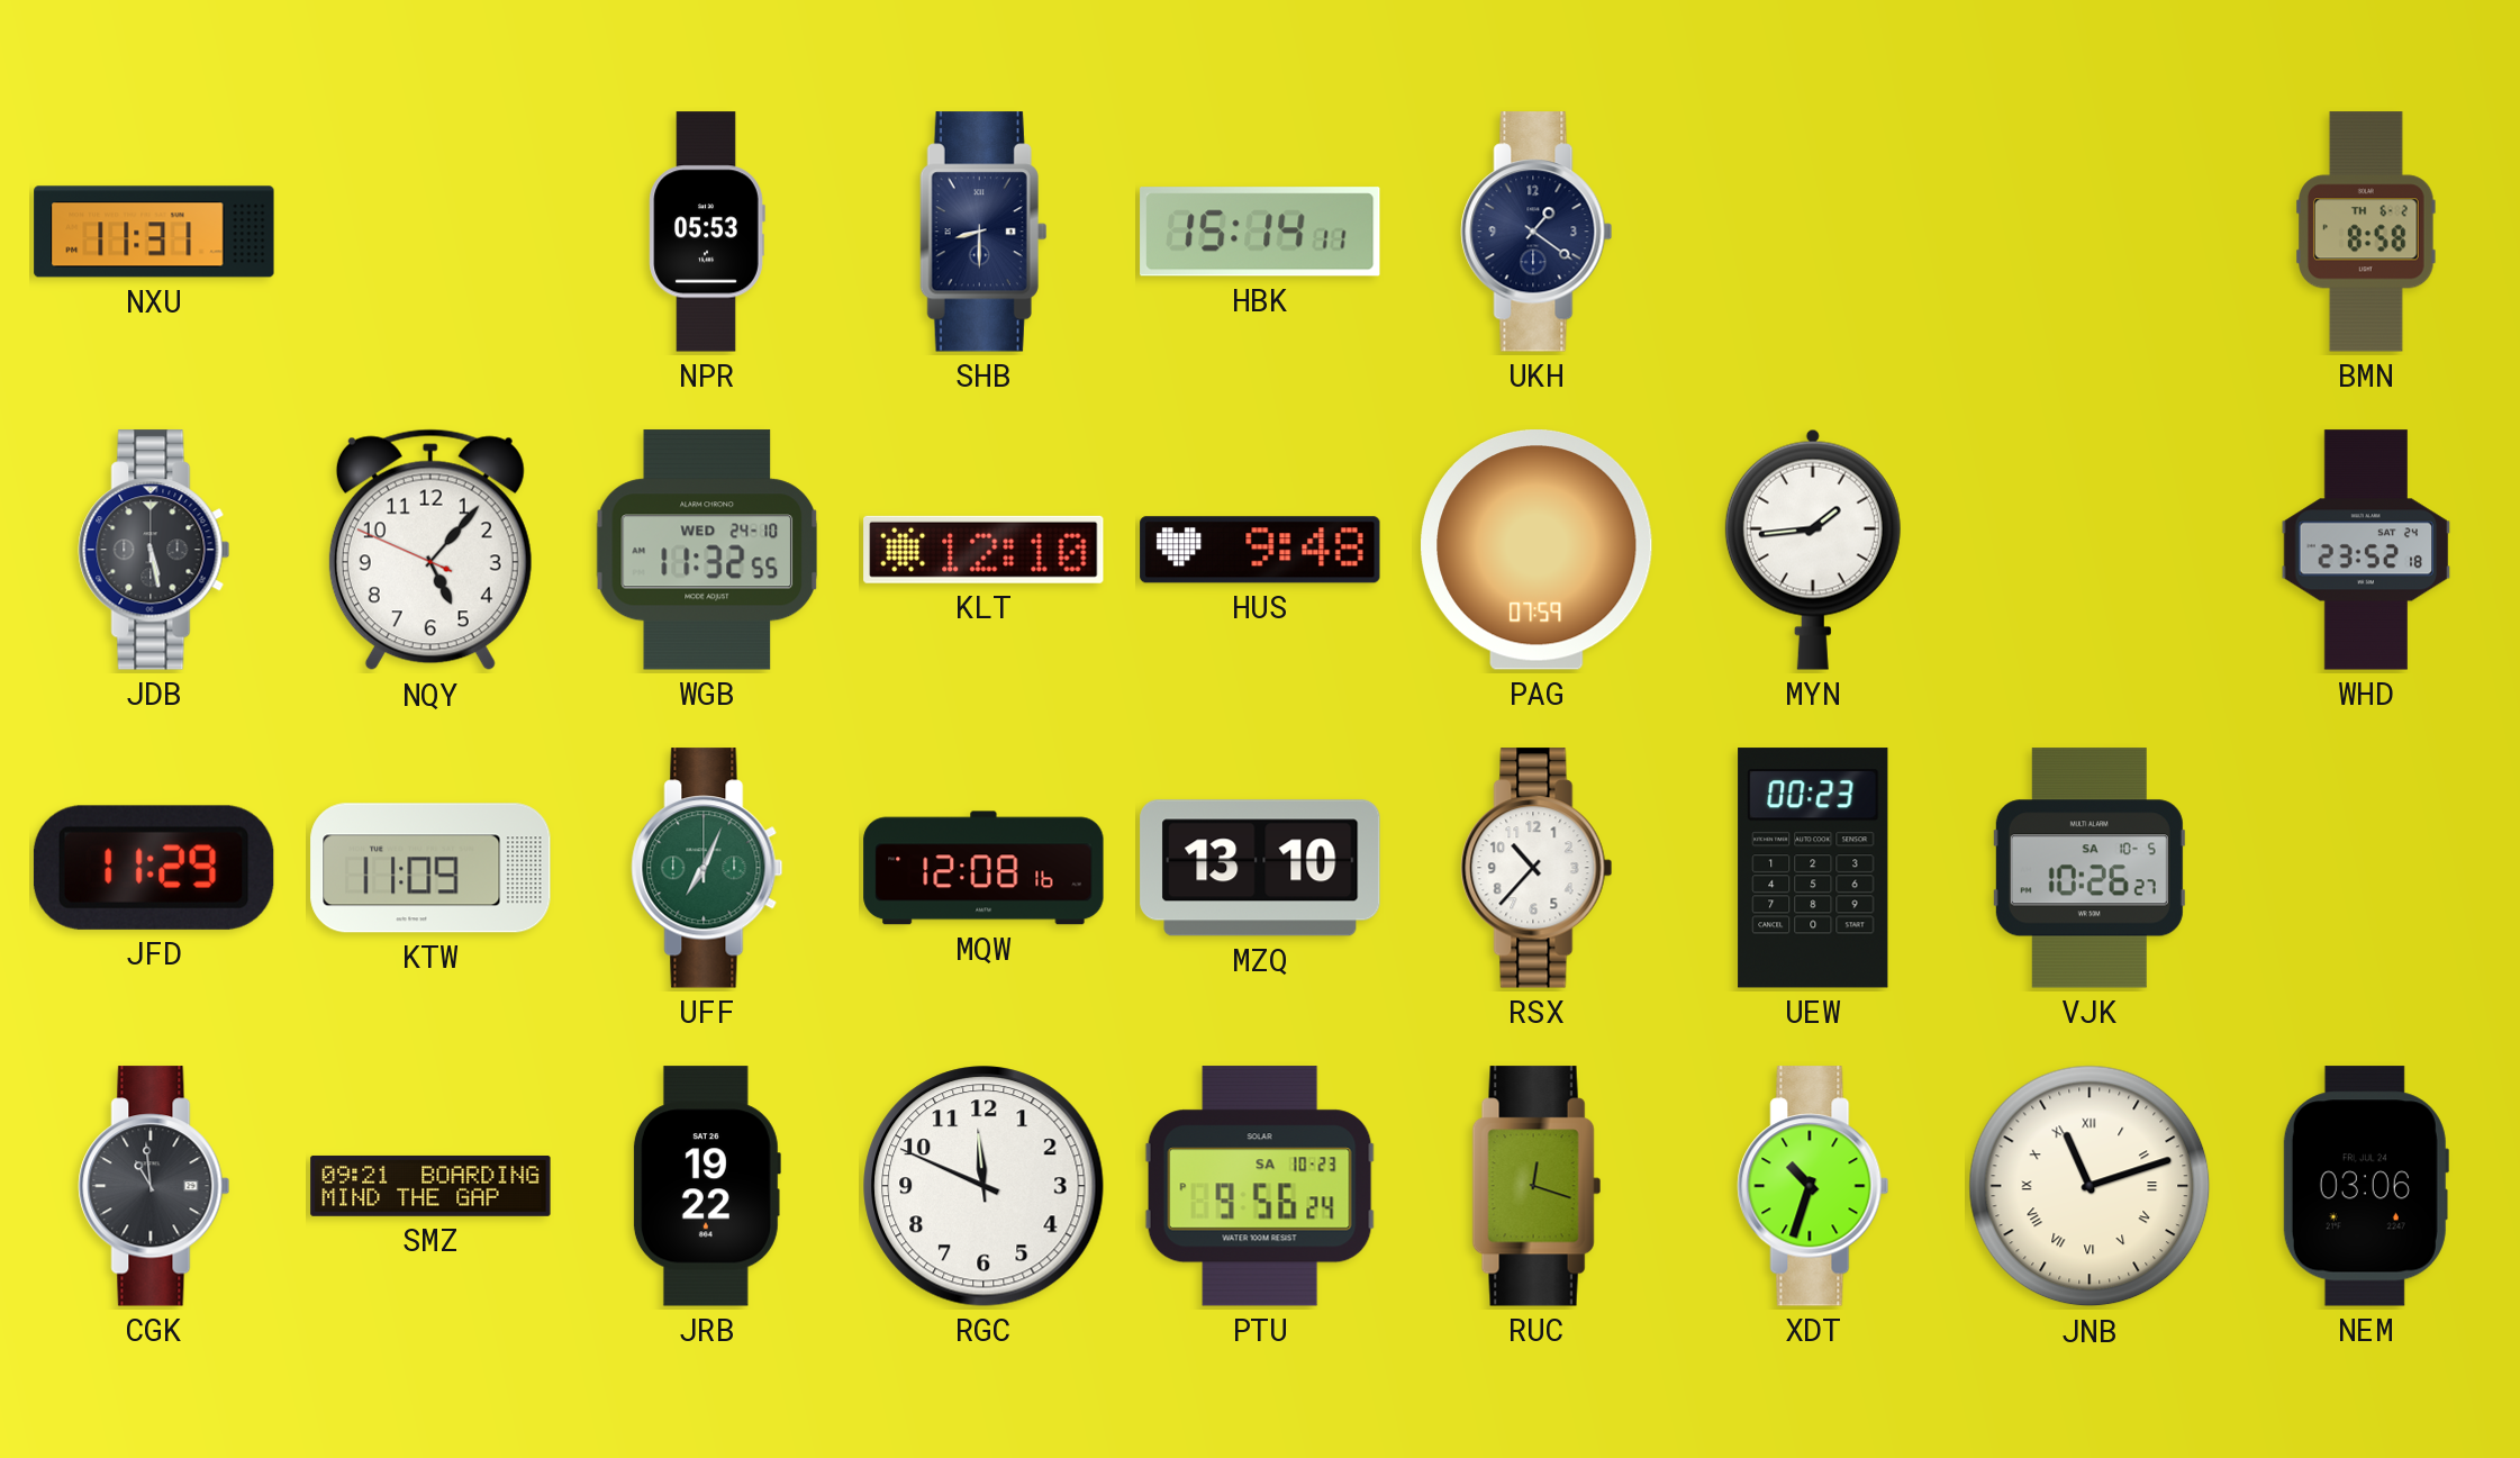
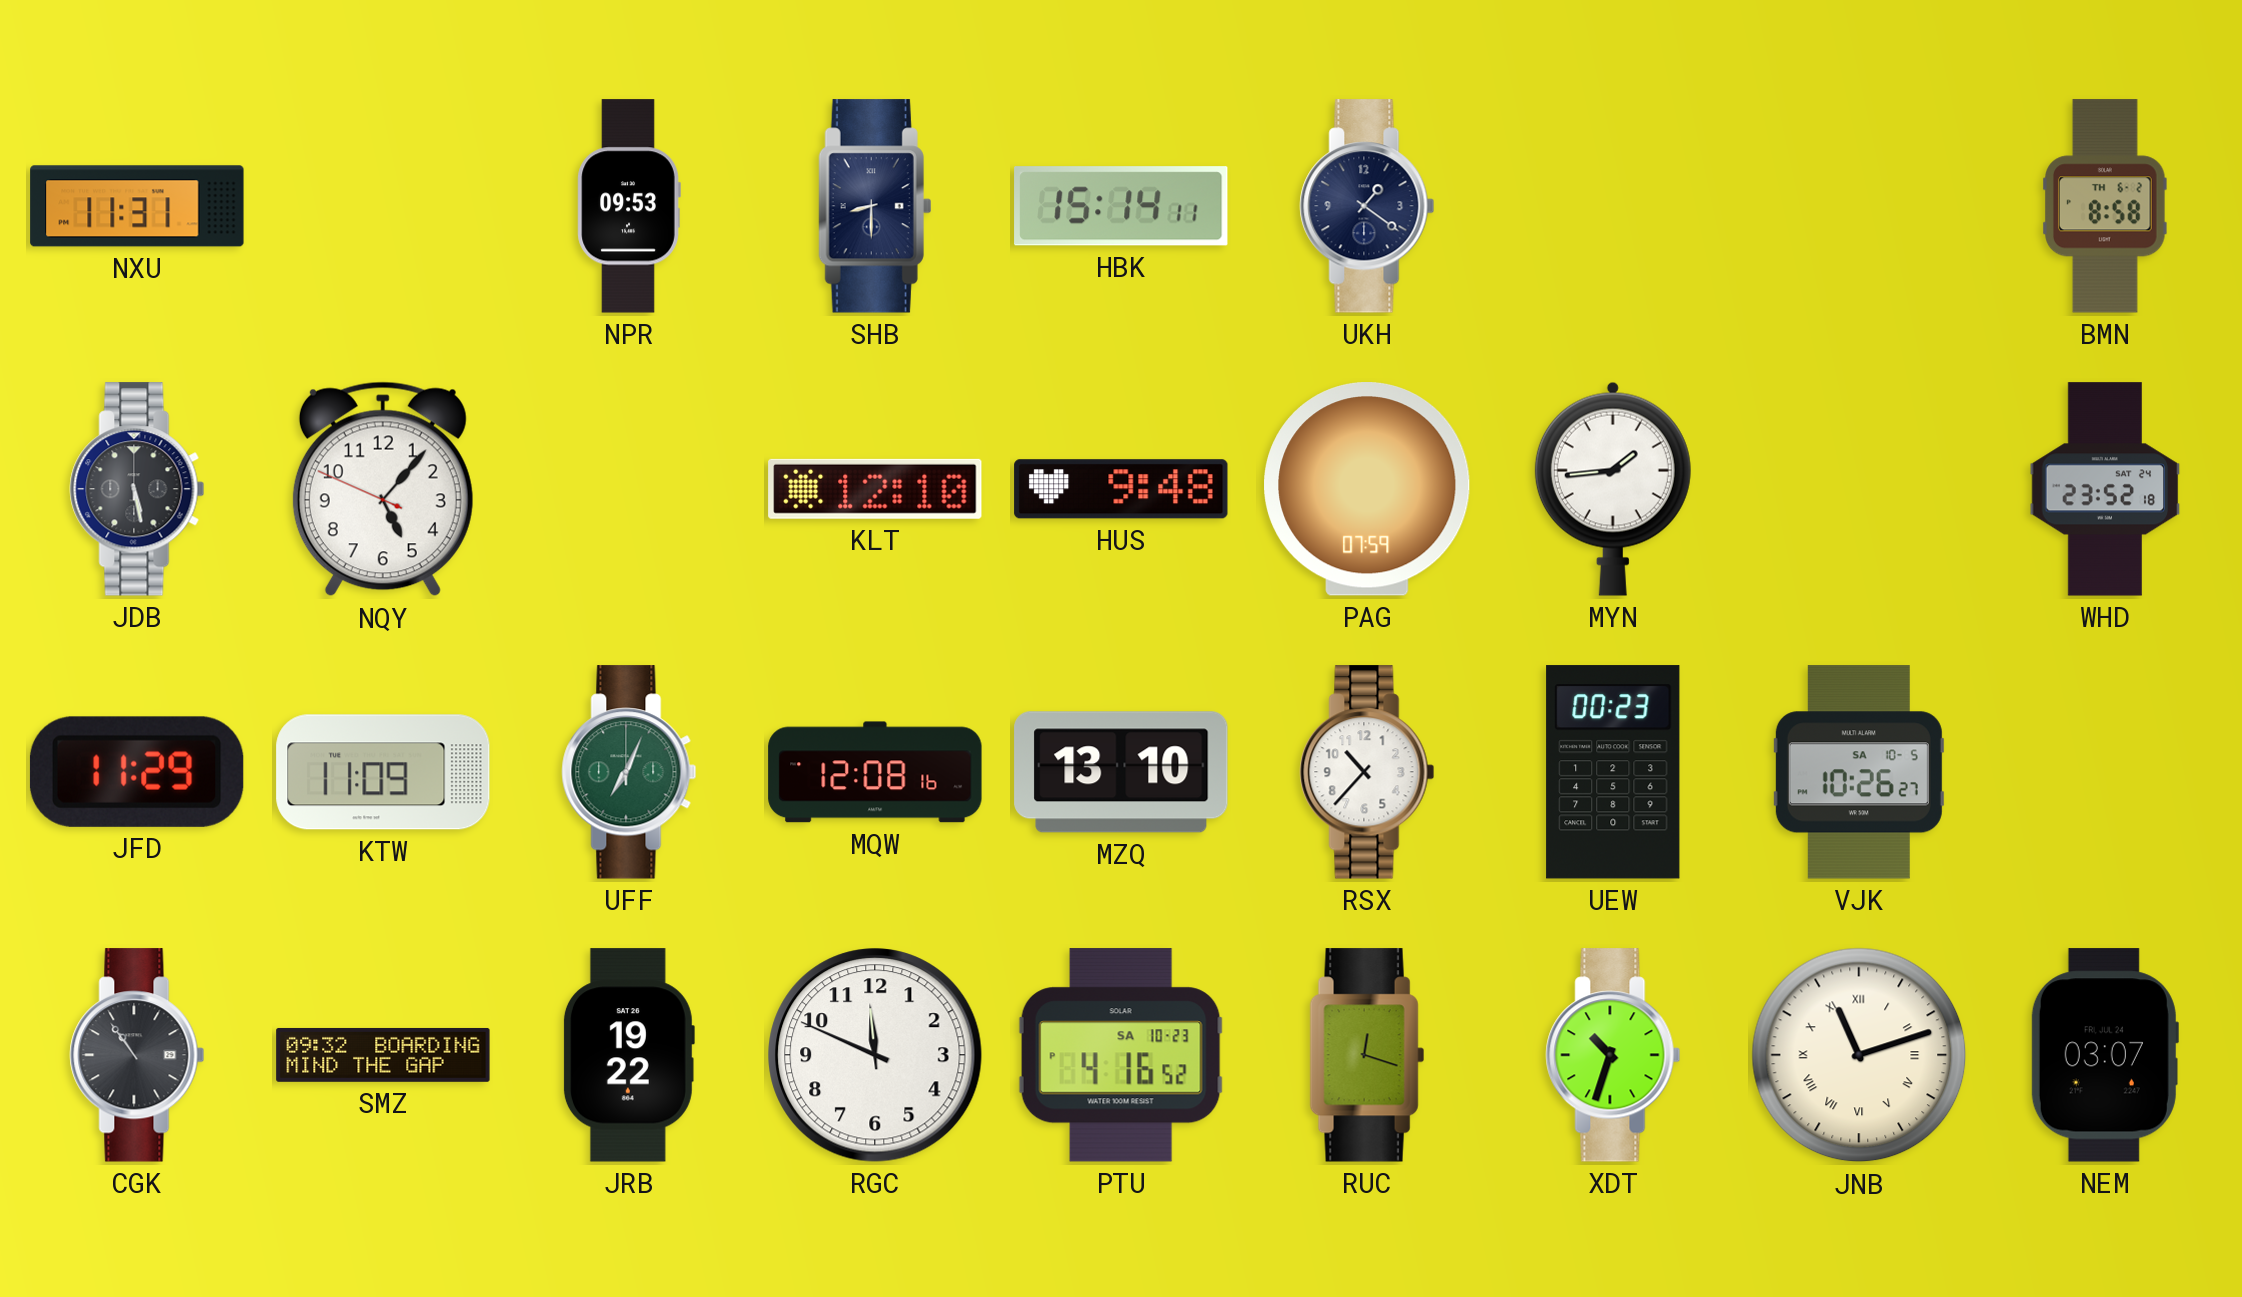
NPR: 05:53 -> 09:53
WGB: 11:32 -> none
CGK: 10:59 -> 10:54
SMZ: 09:21 -> 09:32
PTU: 9:56 -> 4:16
NEM: 03:06 -> 03:07
